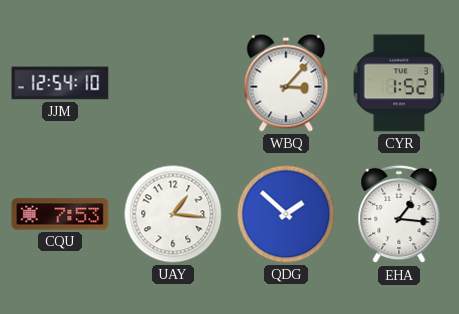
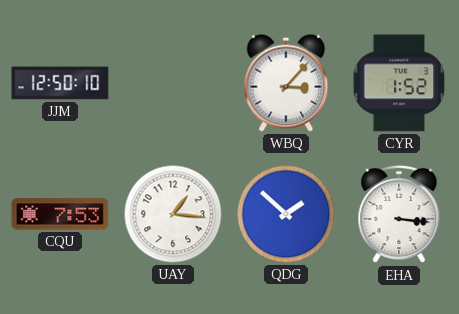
JJM: 12:54 -> 12:50
EHA: 1:16 -> 3:16
